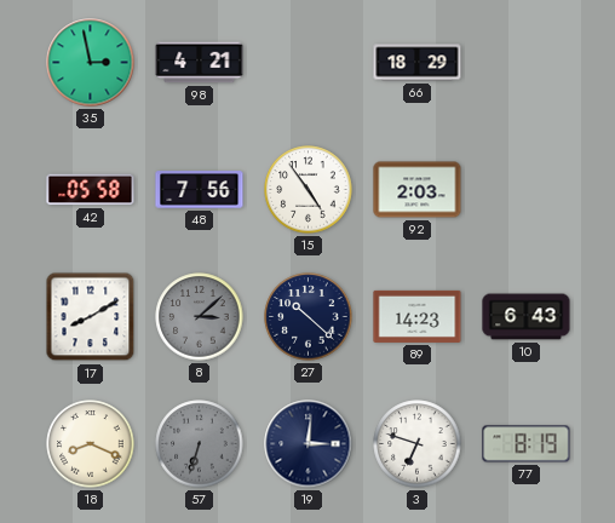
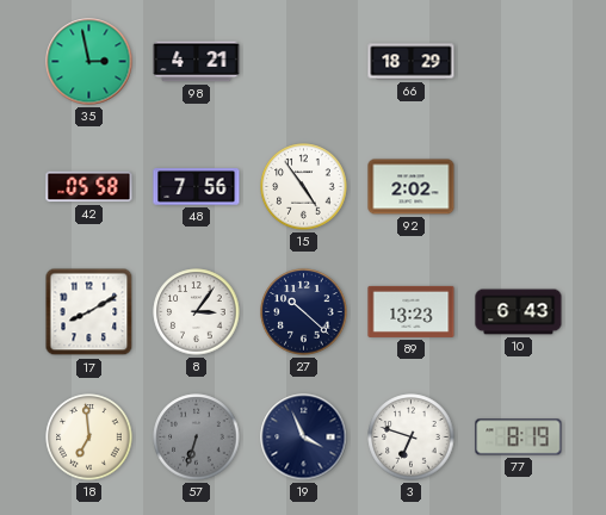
92: 2:03 -> 2:02
8: 3:08 -> 3:06
8 dial: grey -> white
89: 14:23 -> 13:23
18: 8:19 -> 6:59
19: 3:01 -> 3:56
